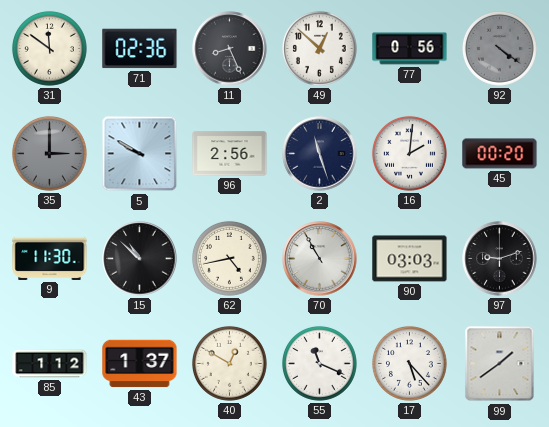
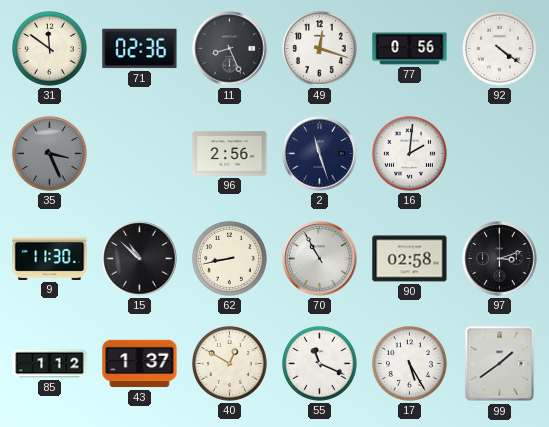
49: 12:52 -> 12:18
92 dial: grey -> white
35: 3:00 -> 3:26
5: 9:50 -> none
45: 00:20 -> none
62: 4:43 -> 8:43
90: 03:03 -> 02:58
97: 9:12 -> 3:12
17: 5:23 -> 5:25
